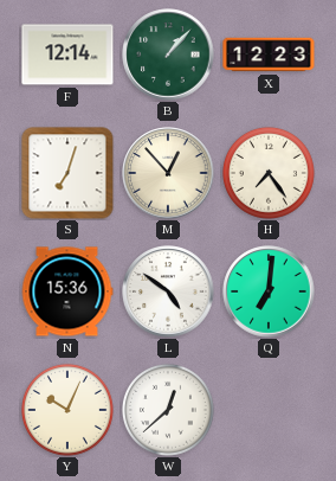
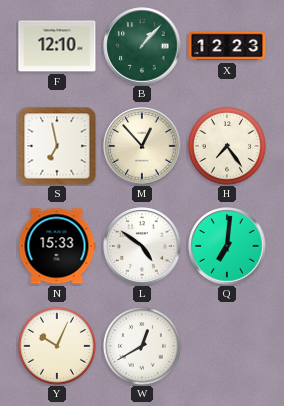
F: 12:14 -> 12:10
S: 7:03 -> 6:58
N: 15:36 -> 15:33
W: 12:38 -> 12:40
